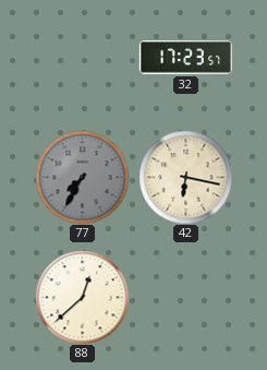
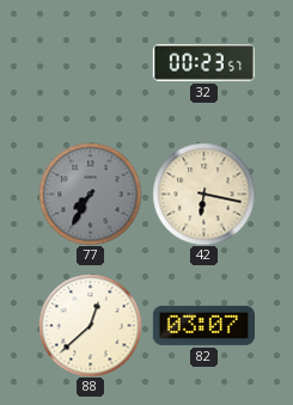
32: 17:23 -> 00:23
82: none -> 03:07
